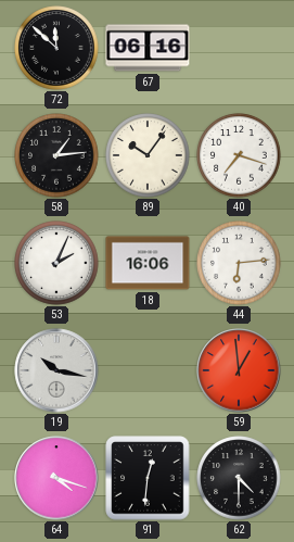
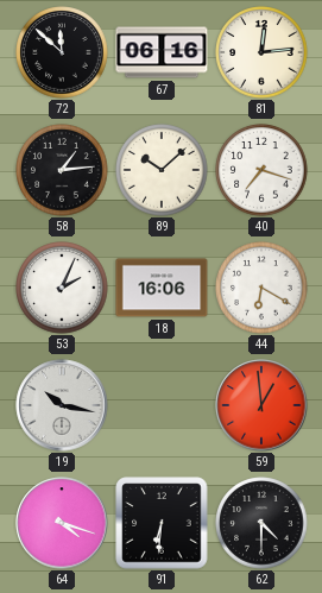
81: none -> 12:14
89: 10:06 -> 10:08
44: 6:14 -> 6:20
91: 12:31 -> 6:31
